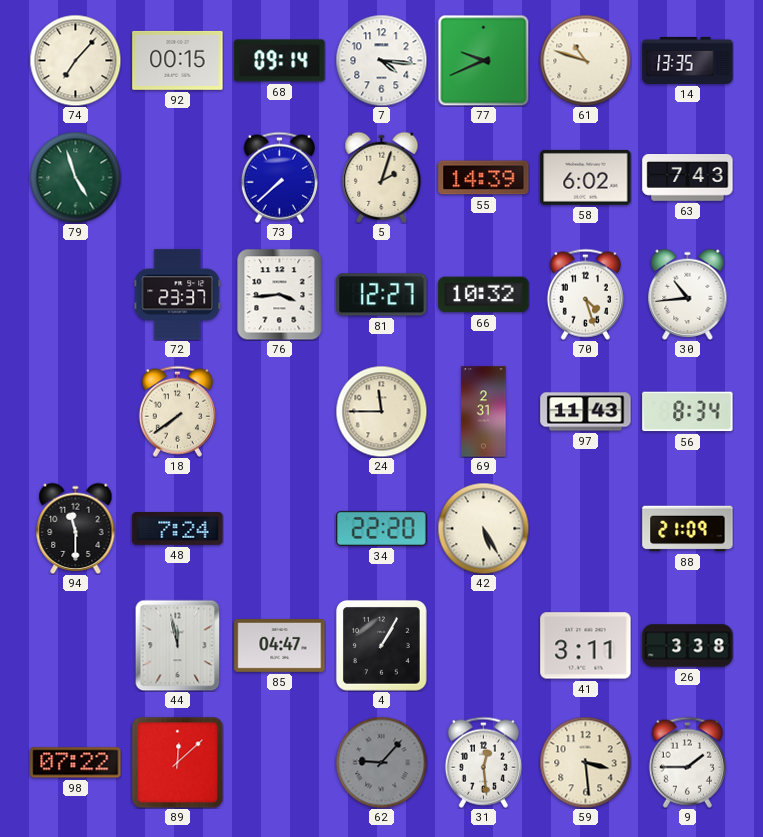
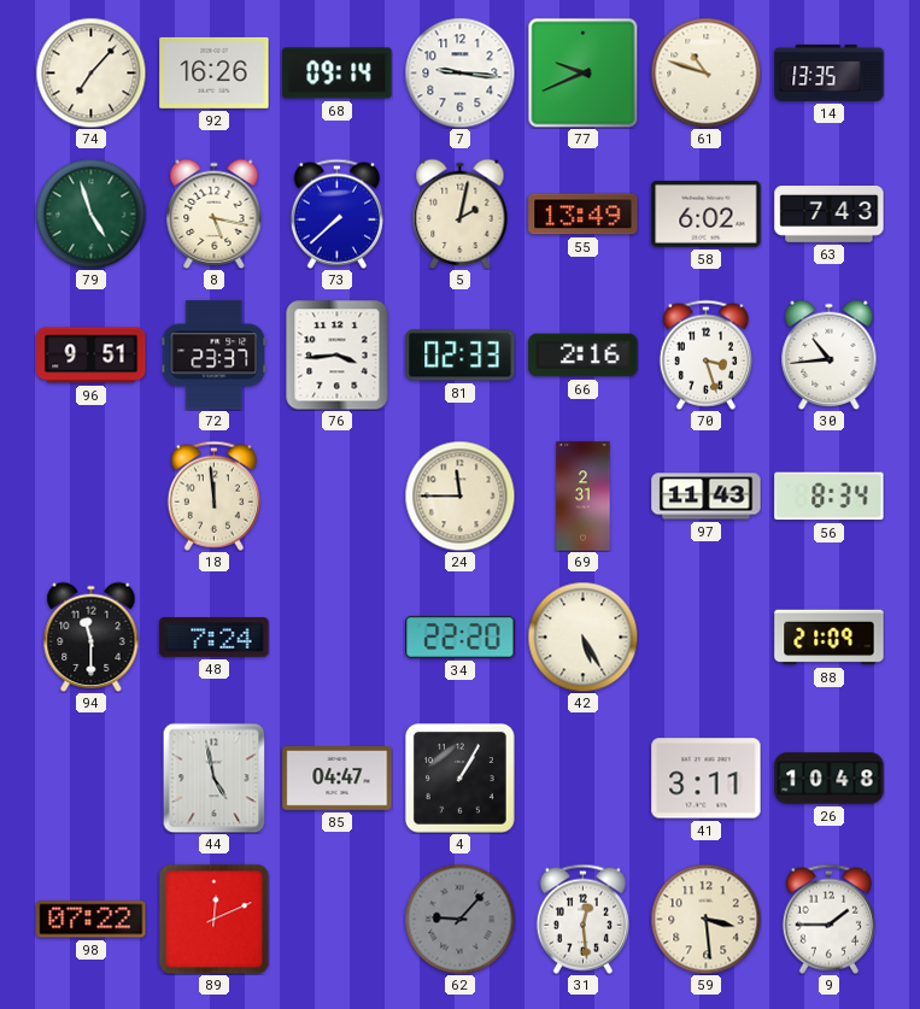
92: 00:15 -> 16:26
7: 4:16 -> 9:16
8: none -> 5:17
5: 2:03 -> 2:02
55: 14:39 -> 13:49
96: none -> 9:51
81: 12:27 -> 02:33
66: 10:32 -> 2:16
70: 4:27 -> 3:27
18: 7:39 -> 11:59
44: 11:58 -> 4:58
26: 3:38 -> 10:48
89: 12:08 -> 12:11
